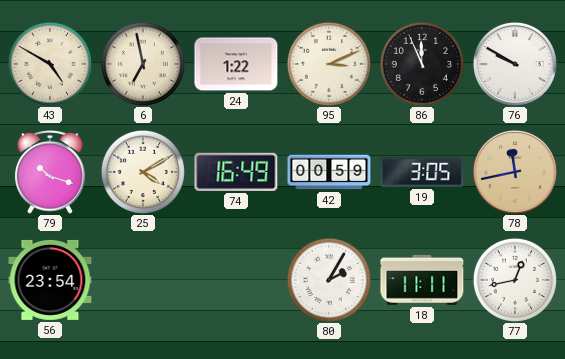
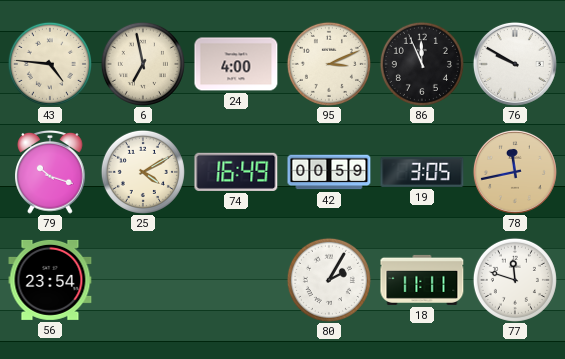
43: 4:50 -> 4:46
24: 1:22 -> 4:00
77: 12:43 -> 11:48
